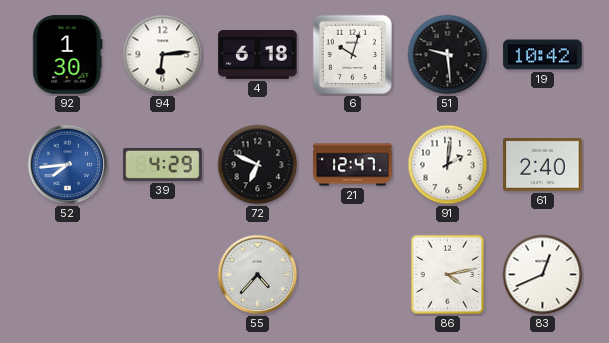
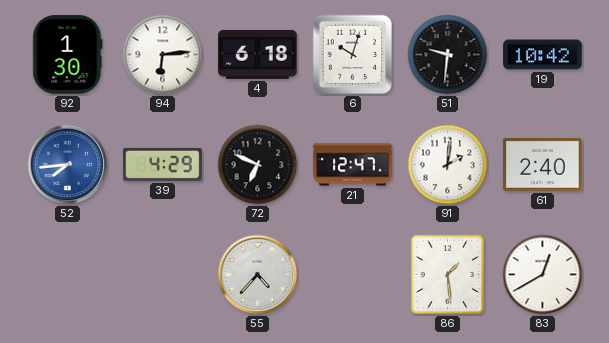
51: 9:29 -> 9:31
86: 4:13 -> 1:29
83: 12:41 -> 12:40
